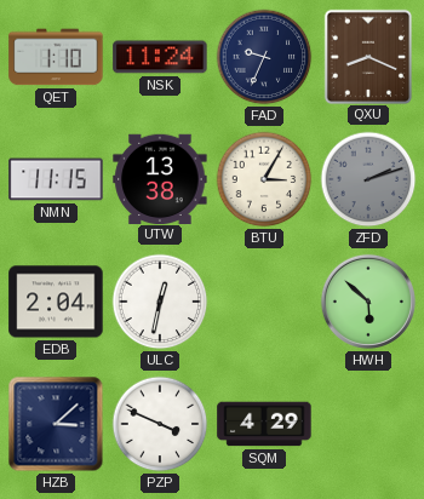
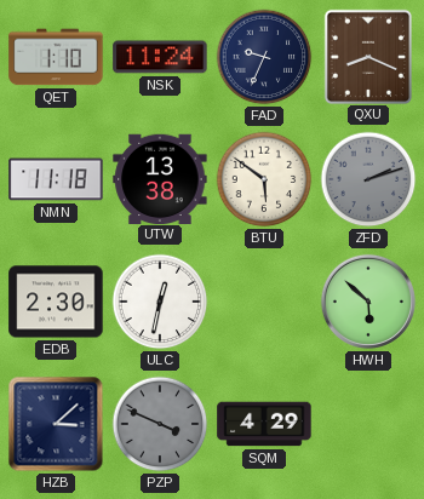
NMN: 11:15 -> 11:18
BTU: 3:05 -> 5:51
EDB: 2:04 -> 2:30
PZP dial: white -> grey
